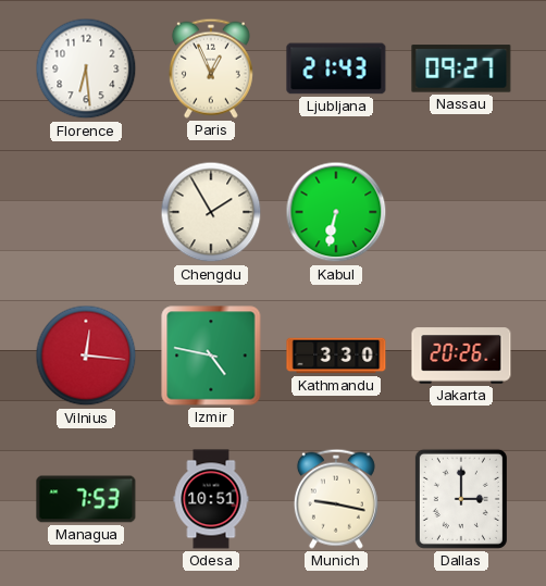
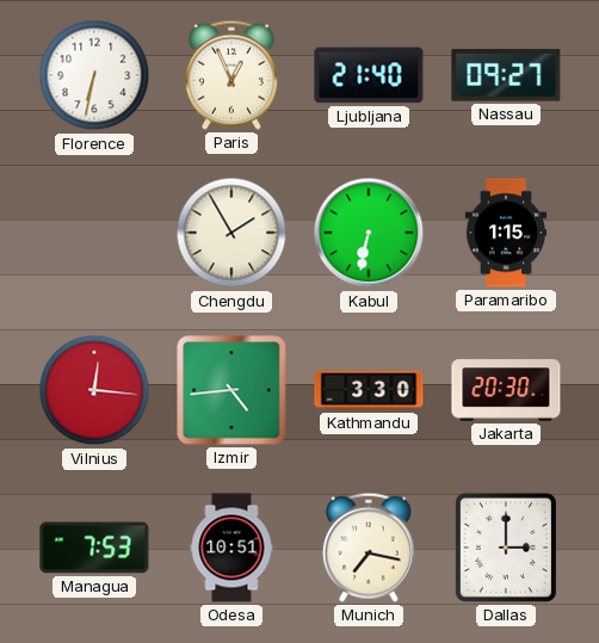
Florence: 6:29 -> 6:32
Ljubljana: 21:43 -> 21:40
Paramaribo: none -> 1:15
Izmir: 4:47 -> 4:44
Jakarta: 20:26 -> 20:30
Munich: 9:17 -> 7:17
